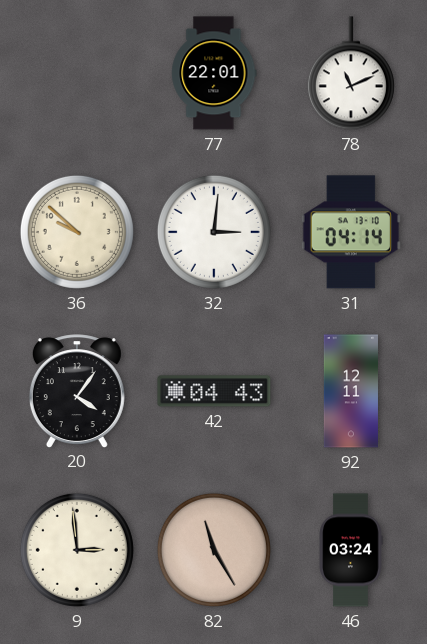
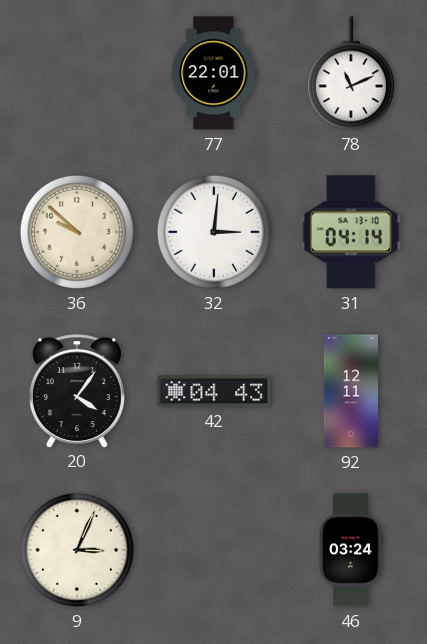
9: 2:59 -> 3:04
82: 11:25 -> none
